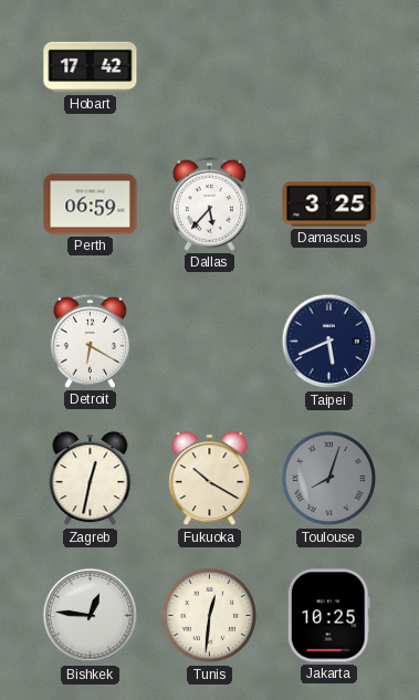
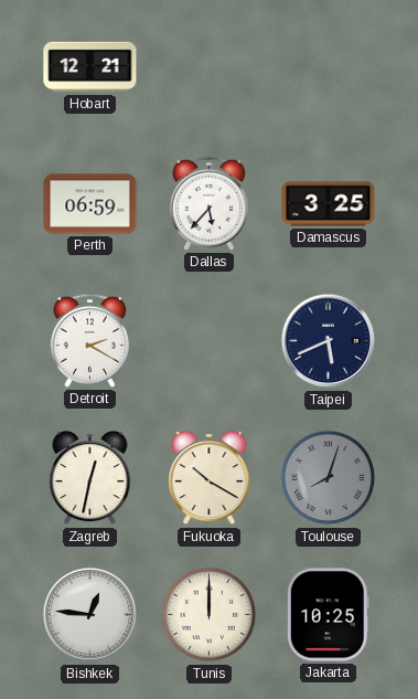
Hobart: 17:42 -> 12:21
Detroit: 6:20 -> 2:20
Tunis: 12:31 -> 12:00
